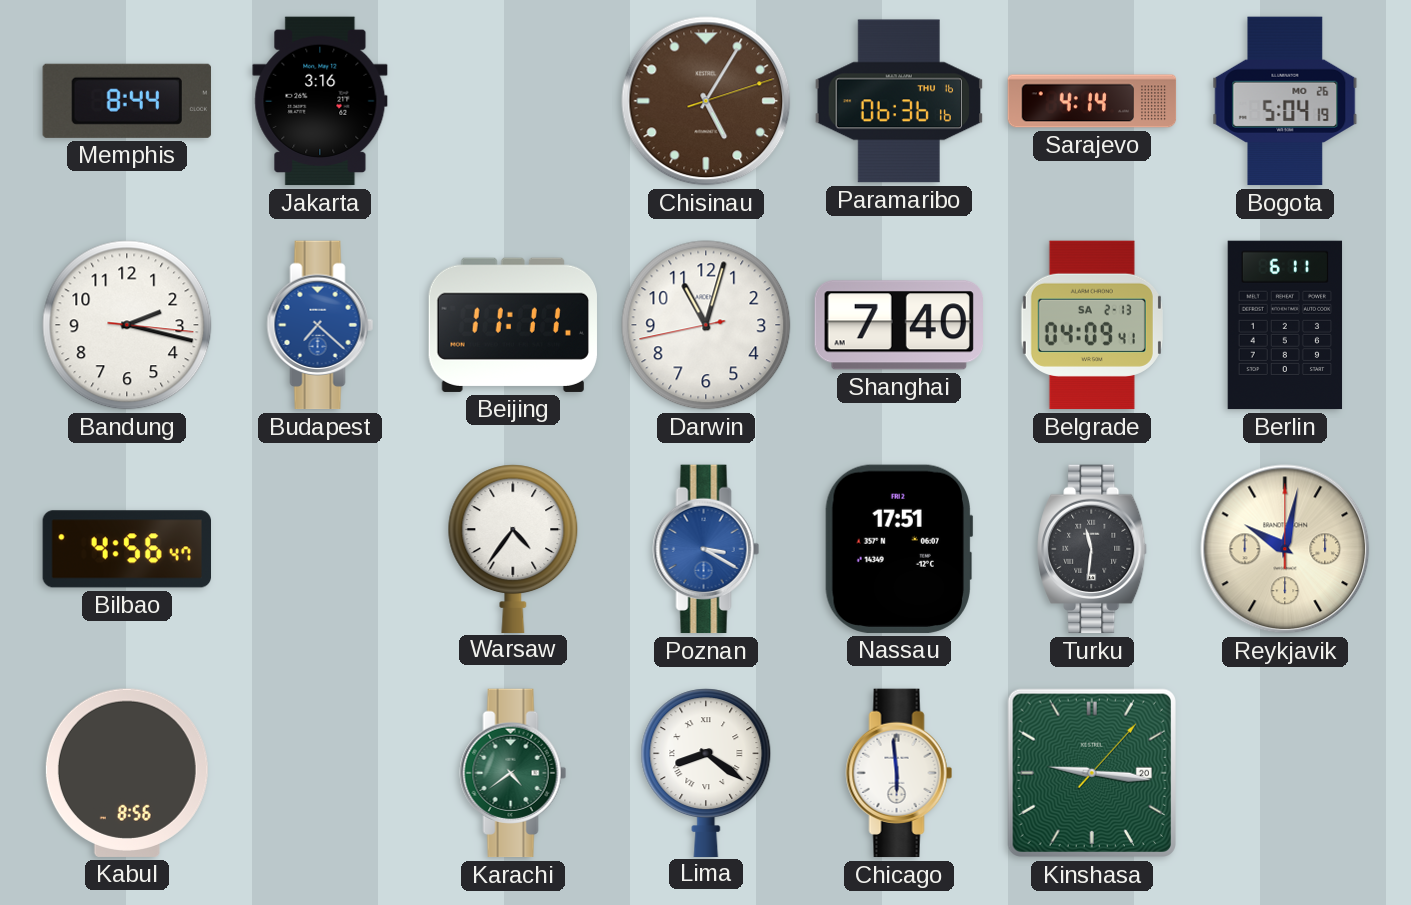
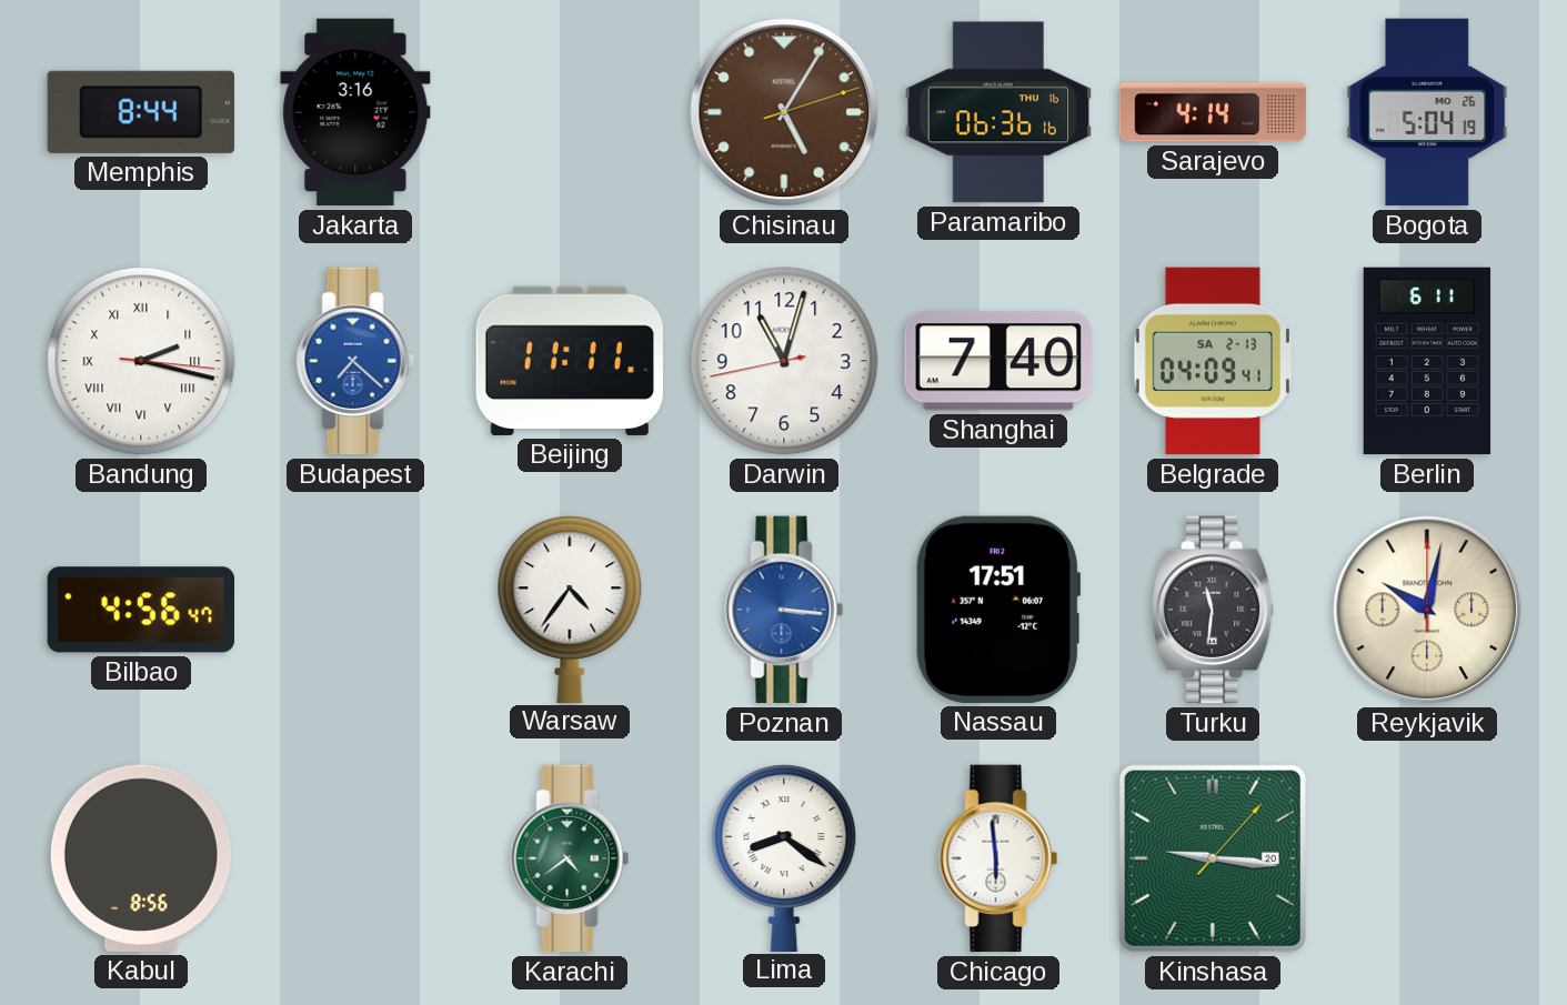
Bandung numerals: Arabic -> Roman
Poznan: 3:20 -> 3:16
